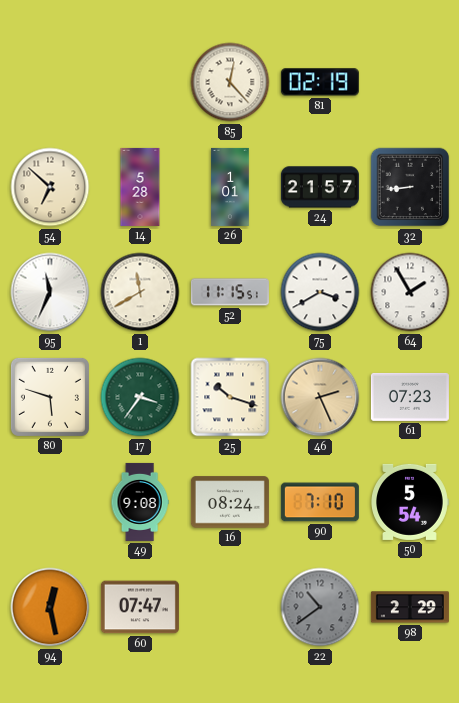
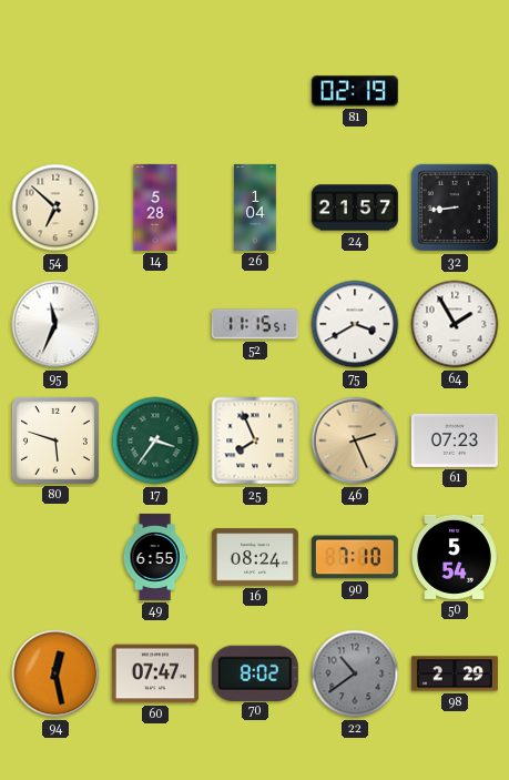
85: 12:23 -> none
26: 1:01 -> 1:04
1: 11:40 -> none
25: 10:18 -> 7:56
49: 9:08 -> 6:55
70: none -> 8:02
